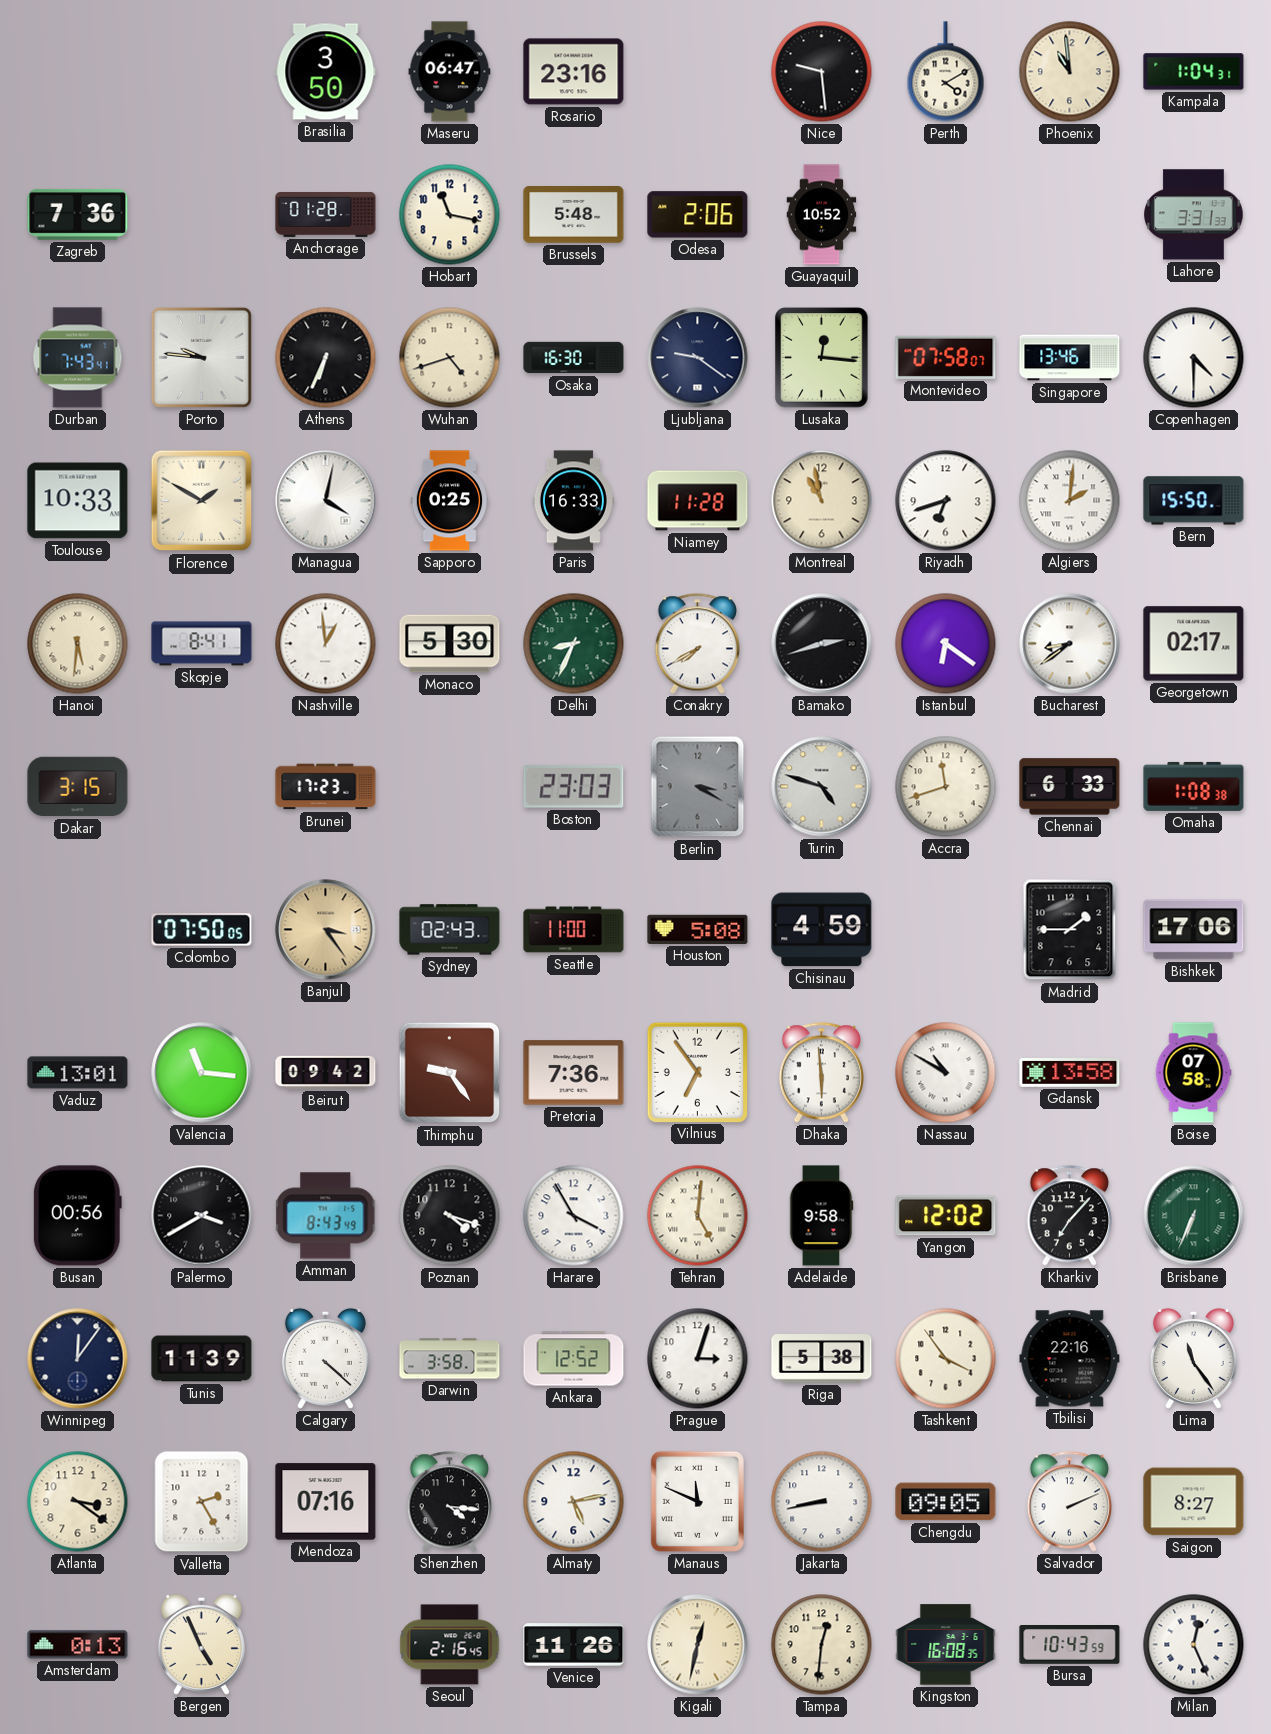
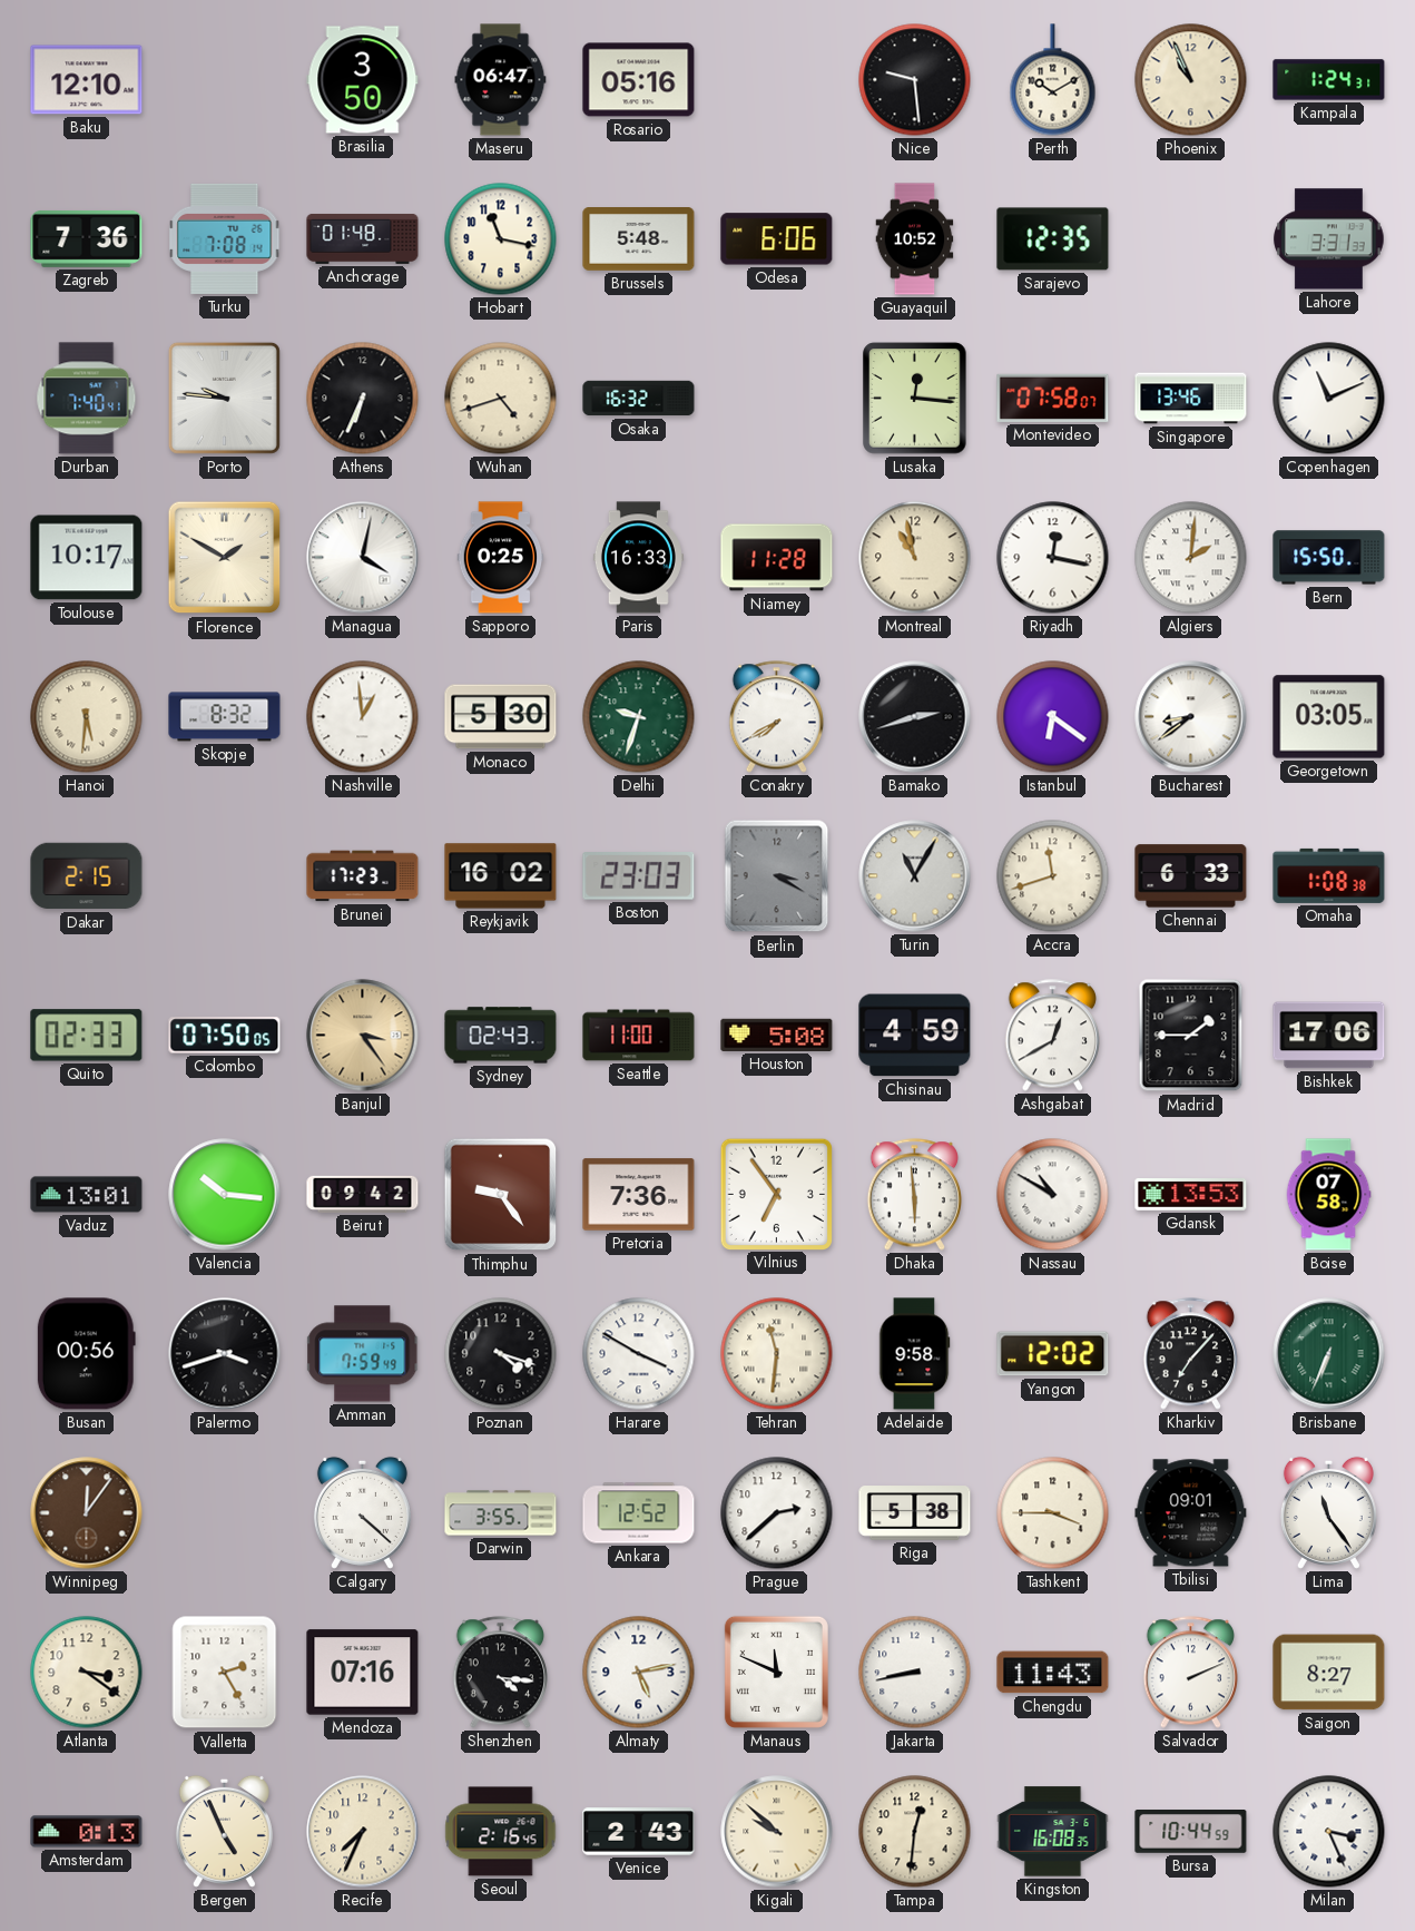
Baku: none -> 12:10
Rosario: 23:16 -> 05:16
Perth: 4:10 -> 10:10
Phoenix: 10:59 -> 10:56
Kampala: 1:04 -> 1:24
Turku: none -> 7:08
Anchorage: 01:28 -> 01:48
Odesa: 2:06 -> 6:06
Sarajevo: none -> 12:35
Durban: 7:43 -> 7:40
Osaka: 16:30 -> 16:32
Ljubljana: 9:21 -> none
Copenhagen: 4:30 -> 11:11
Toulouse: 10:33 -> 10:17
Riyadh: 6:42 -> 12:17
Skopje: 8:41 -> 8:32
Delhi: 8:34 -> 9:33
Georgetown: 02:17 -> 03:05
Dakar: 3:15 -> 2:15
Reykjavik: none -> 16:02
Turin: 4:48 -> 11:05
Quito: none -> 02:33
Ashgabat: none -> 12:40
Valencia: 11:16 -> 10:16
Gdansk: 13:58 -> 13:53
Palermo: 3:40 -> 3:42
Amman: 8:43 -> 7:59
Harare: 3:55 -> 3:50
Tehran: 5:01 -> 11:31
Winnipeg dial: navy -> brown
Tunis: 11:39 -> none
Darwin: 3:58 -> 3:55
Prague: 3:03 -> 2:38
Tashkent: 3:54 -> 3:45
Tbilisi: 22:16 -> 09:01
Chengdu: 09:05 -> 11:43
Recife: none -> 7:34
Venice: 11:26 -> 2:43
Kigali: 12:32 -> 9:52
Bursa: 10:43 -> 10:44
Milan: 12:26 -> 3:26
